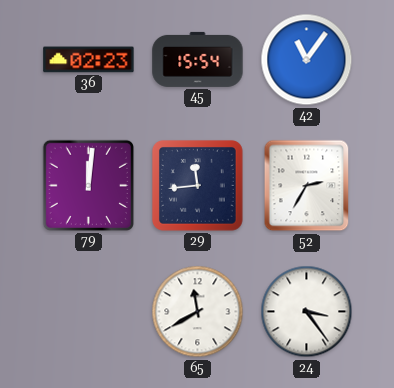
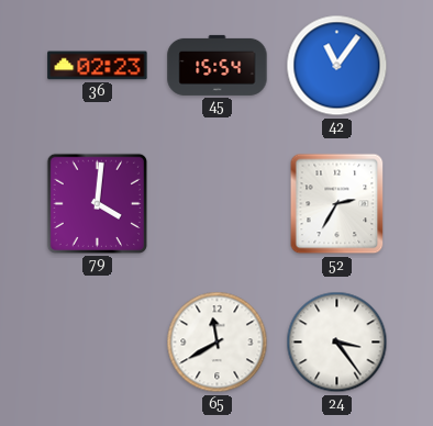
79: 12:01 -> 4:01
29: 11:44 -> none
